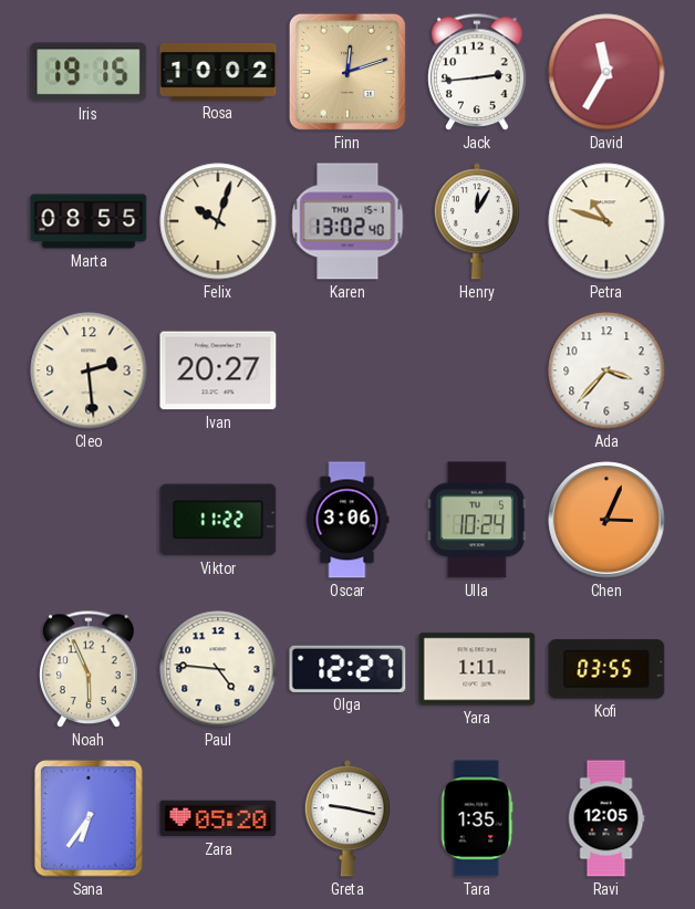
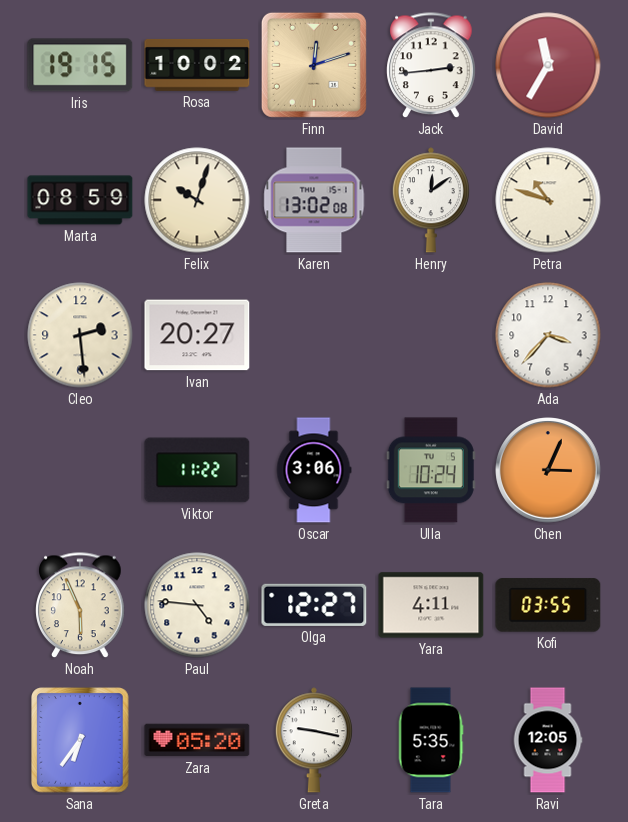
Marta: 08:55 -> 08:59
Karen: 13:02:40 -> 13:02:08
Henry: 12:05 -> 12:09
Yara: 1:11 -> 4:11
Tara: 1:35 -> 5:35
